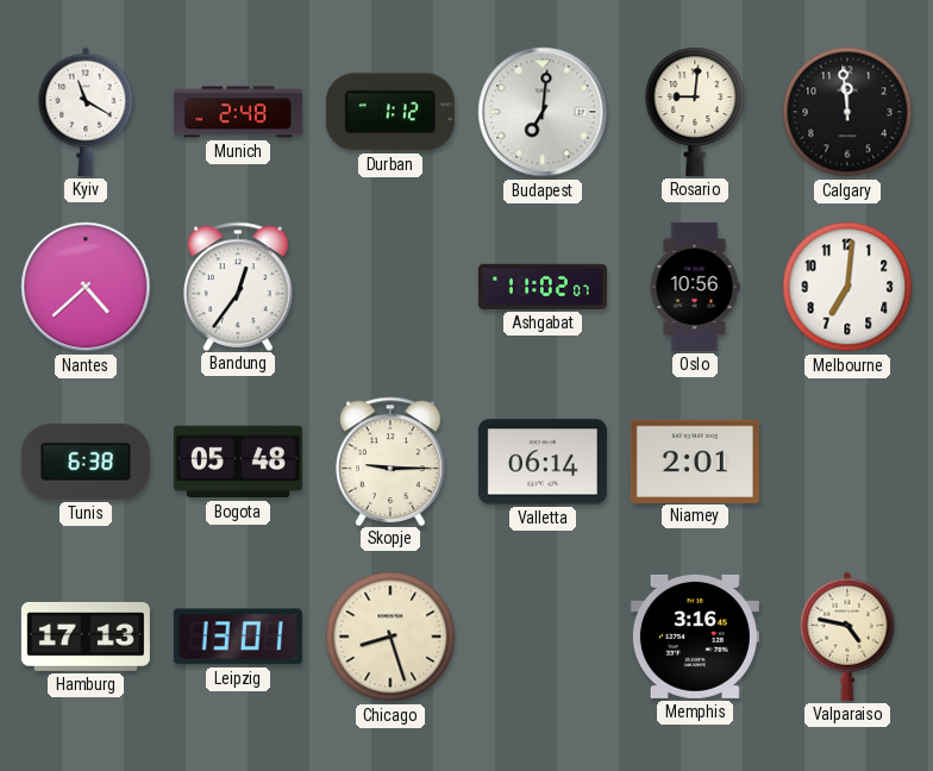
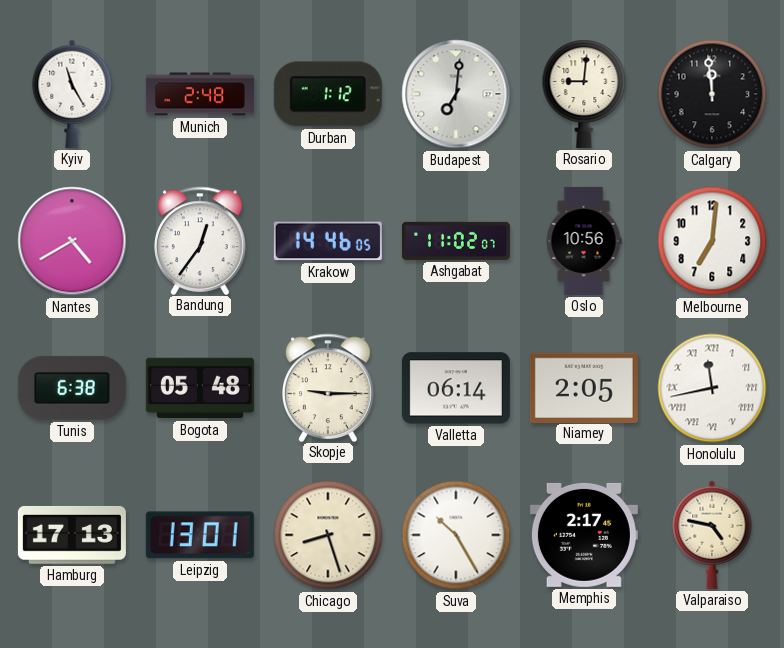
Kyiv: 11:20 -> 11:25
Nantes: 4:38 -> 4:40
Krakow: none -> 14:46
Niamey: 2:01 -> 2:05
Honolulu: none -> 11:43
Suva: none -> 10:25
Memphis: 3:16 -> 2:17
